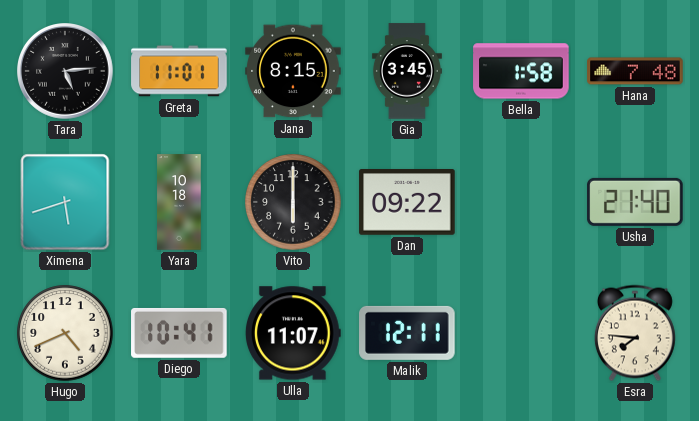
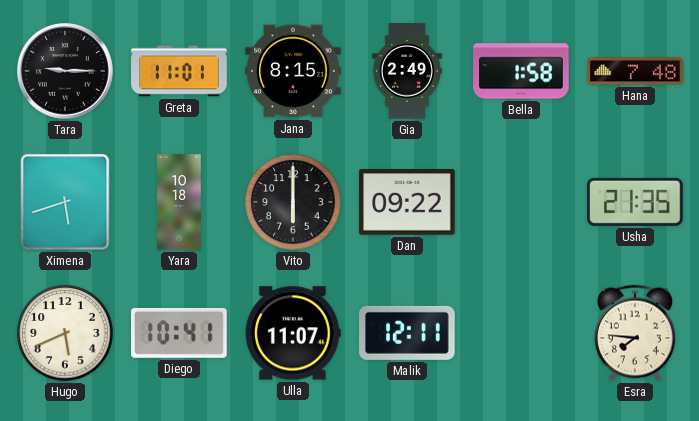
Tara: 5:14 -> 9:15
Gia: 3:45 -> 2:49
Usha: 21:40 -> 21:35
Hugo: 4:41 -> 5:41
